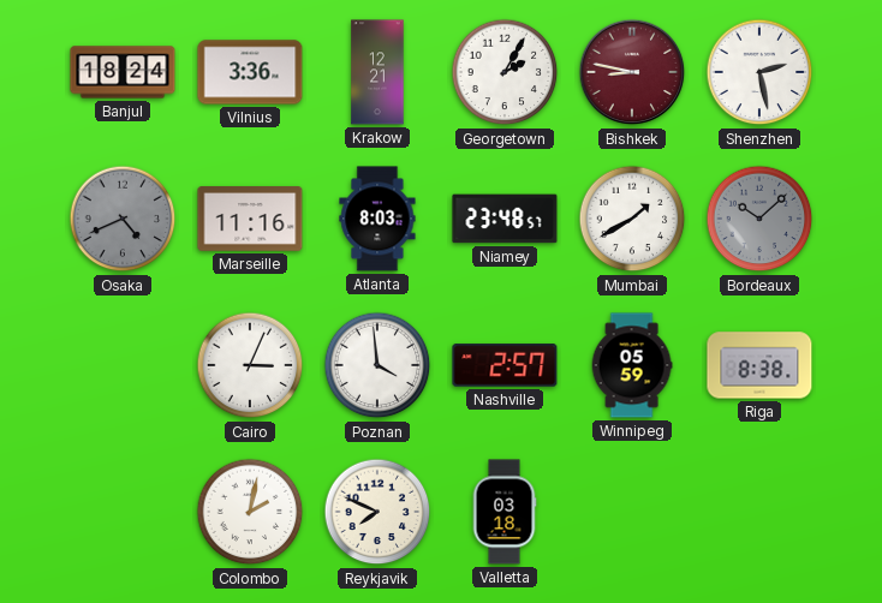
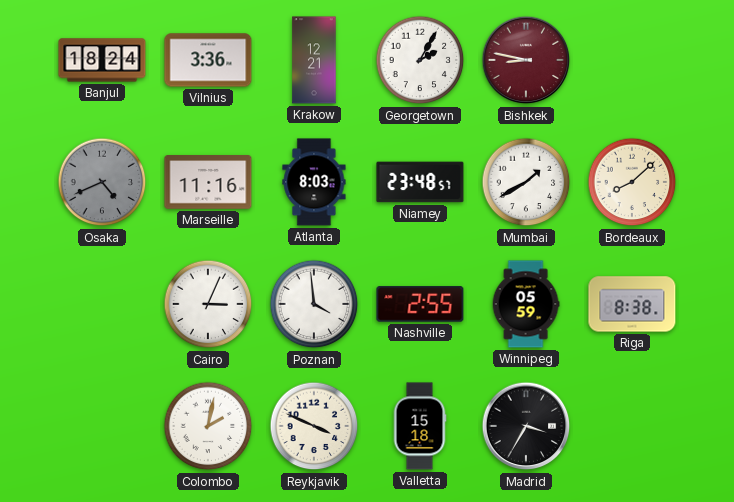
Shenzhen: 2:28 -> none
Bordeaux: 10:08 -> 8:08
Bordeaux dial: grey -> cream
Nashville: 2:57 -> 2:55
Reykjavik: 7:49 -> 3:49
Valletta: 03:18 -> 15:18
Madrid: none -> 3:35
